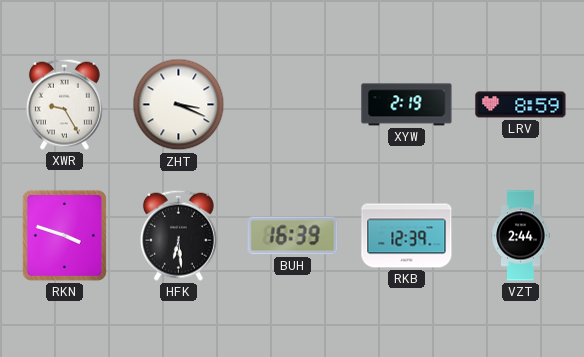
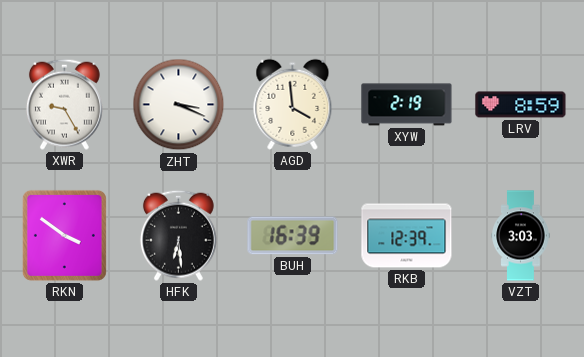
AGD: none -> 3:59
RKN: 3:48 -> 3:51
VZT: 2:44 -> 3:03
